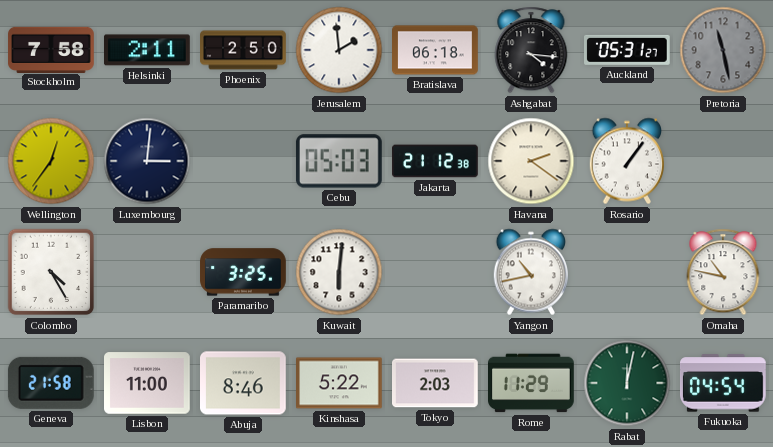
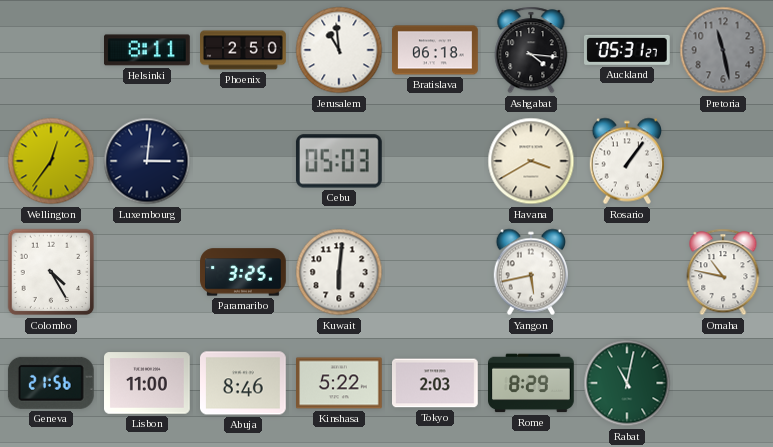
Stockholm: 7:58 -> none
Helsinki: 2:11 -> 8:11
Jerusalem: 1:59 -> 10:59
Jakarta: 21:12 -> none
Havana: 2:21 -> 3:40
Yangon: 10:43 -> 5:43
Geneva: 21:58 -> 21:56
Rome: 11:29 -> 8:29
Rabat: 12:02 -> 11:02
Fukuoka: 04:54 -> none
